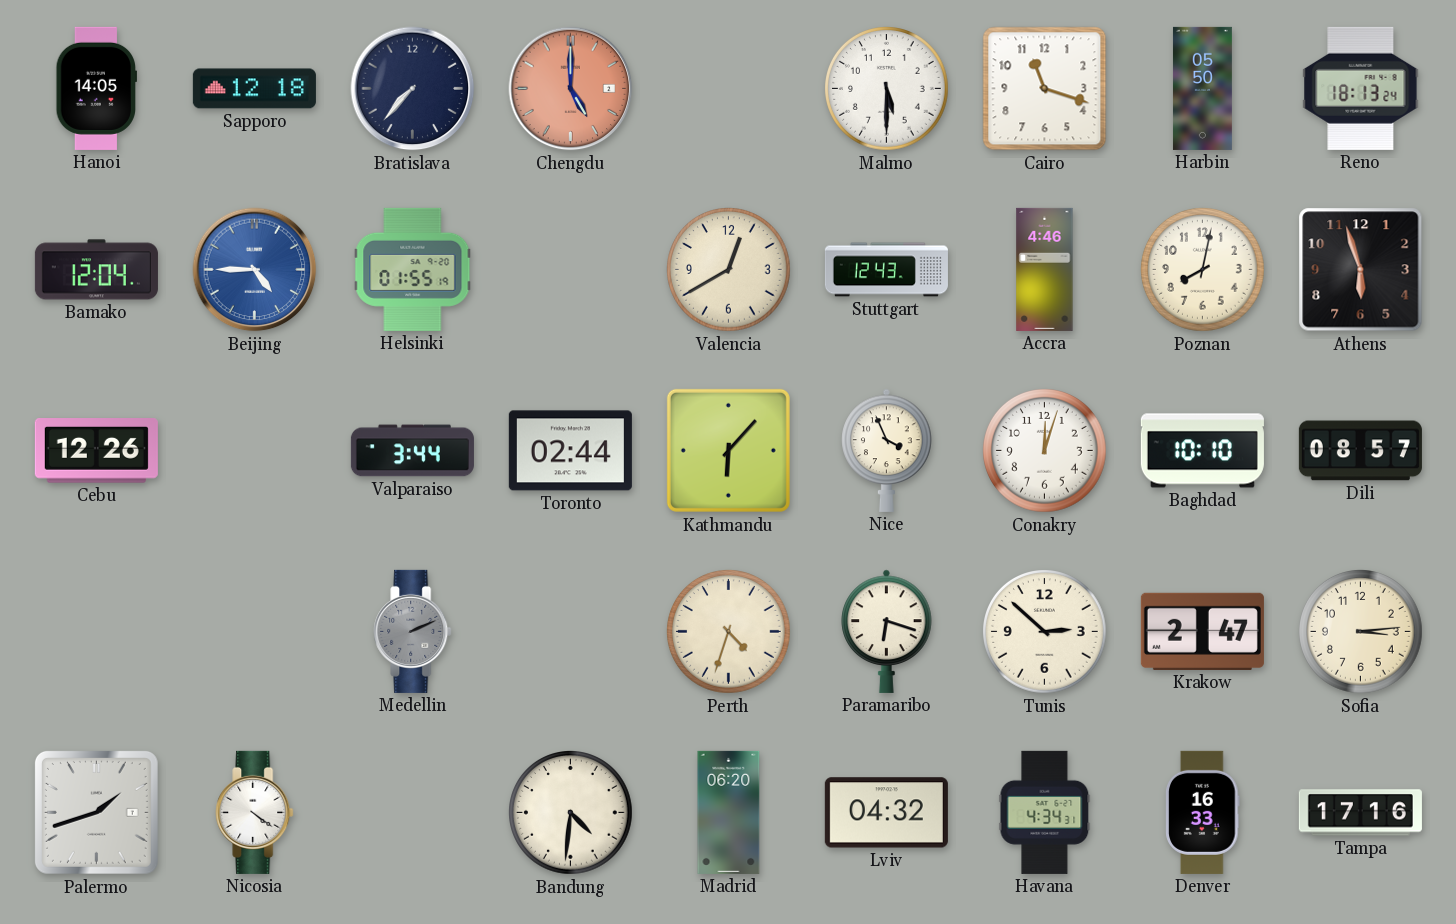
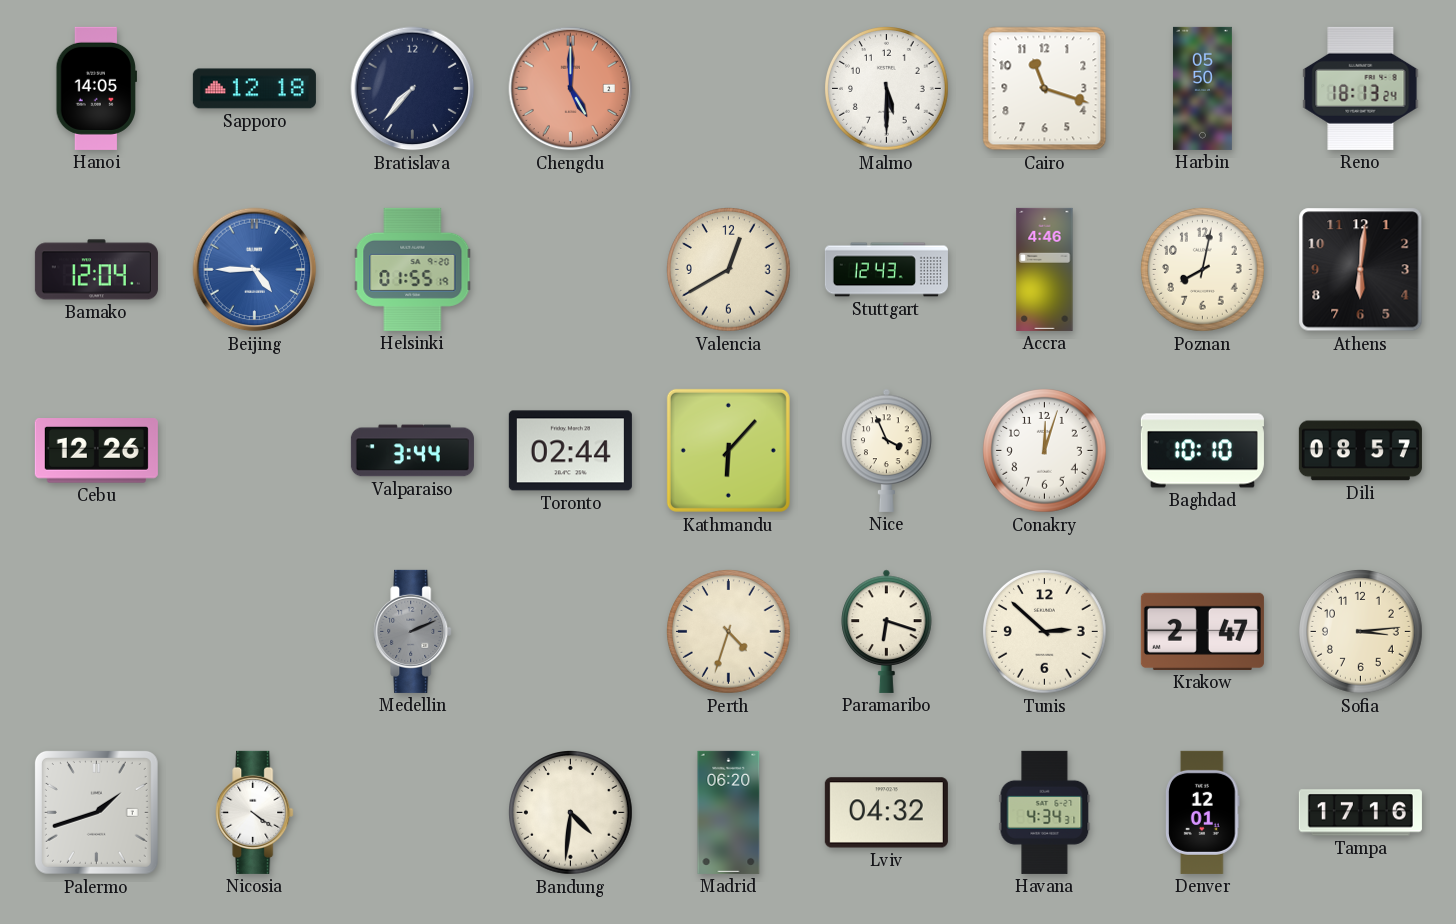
Athens: 5:57 -> 6:01
Denver: 16:33 -> 12:01
